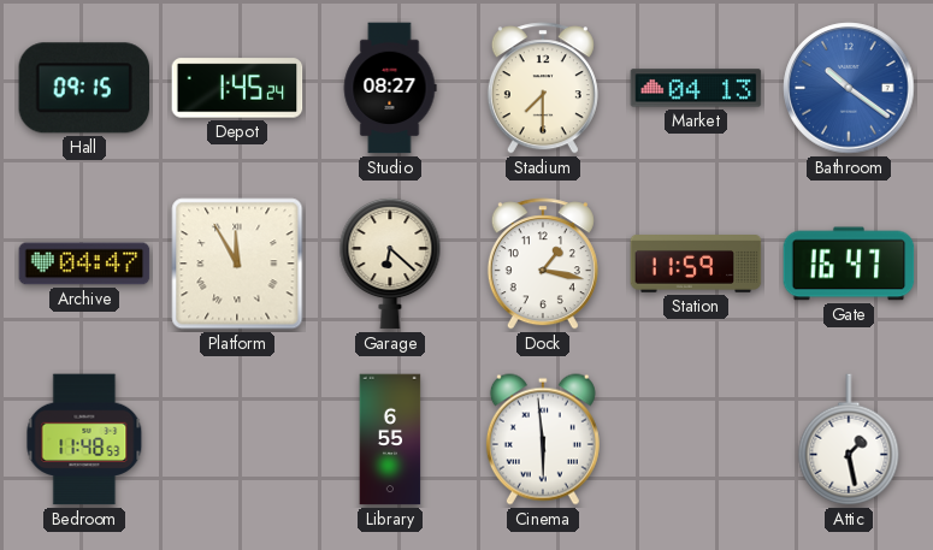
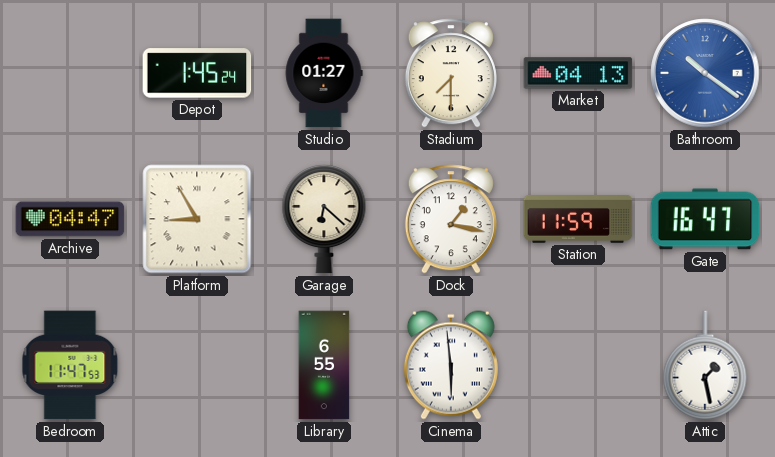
Hall: 09:15 -> none
Studio: 08:27 -> 01:27
Platform: 11:55 -> 8:55
Bedroom: 11:48 -> 11:47
